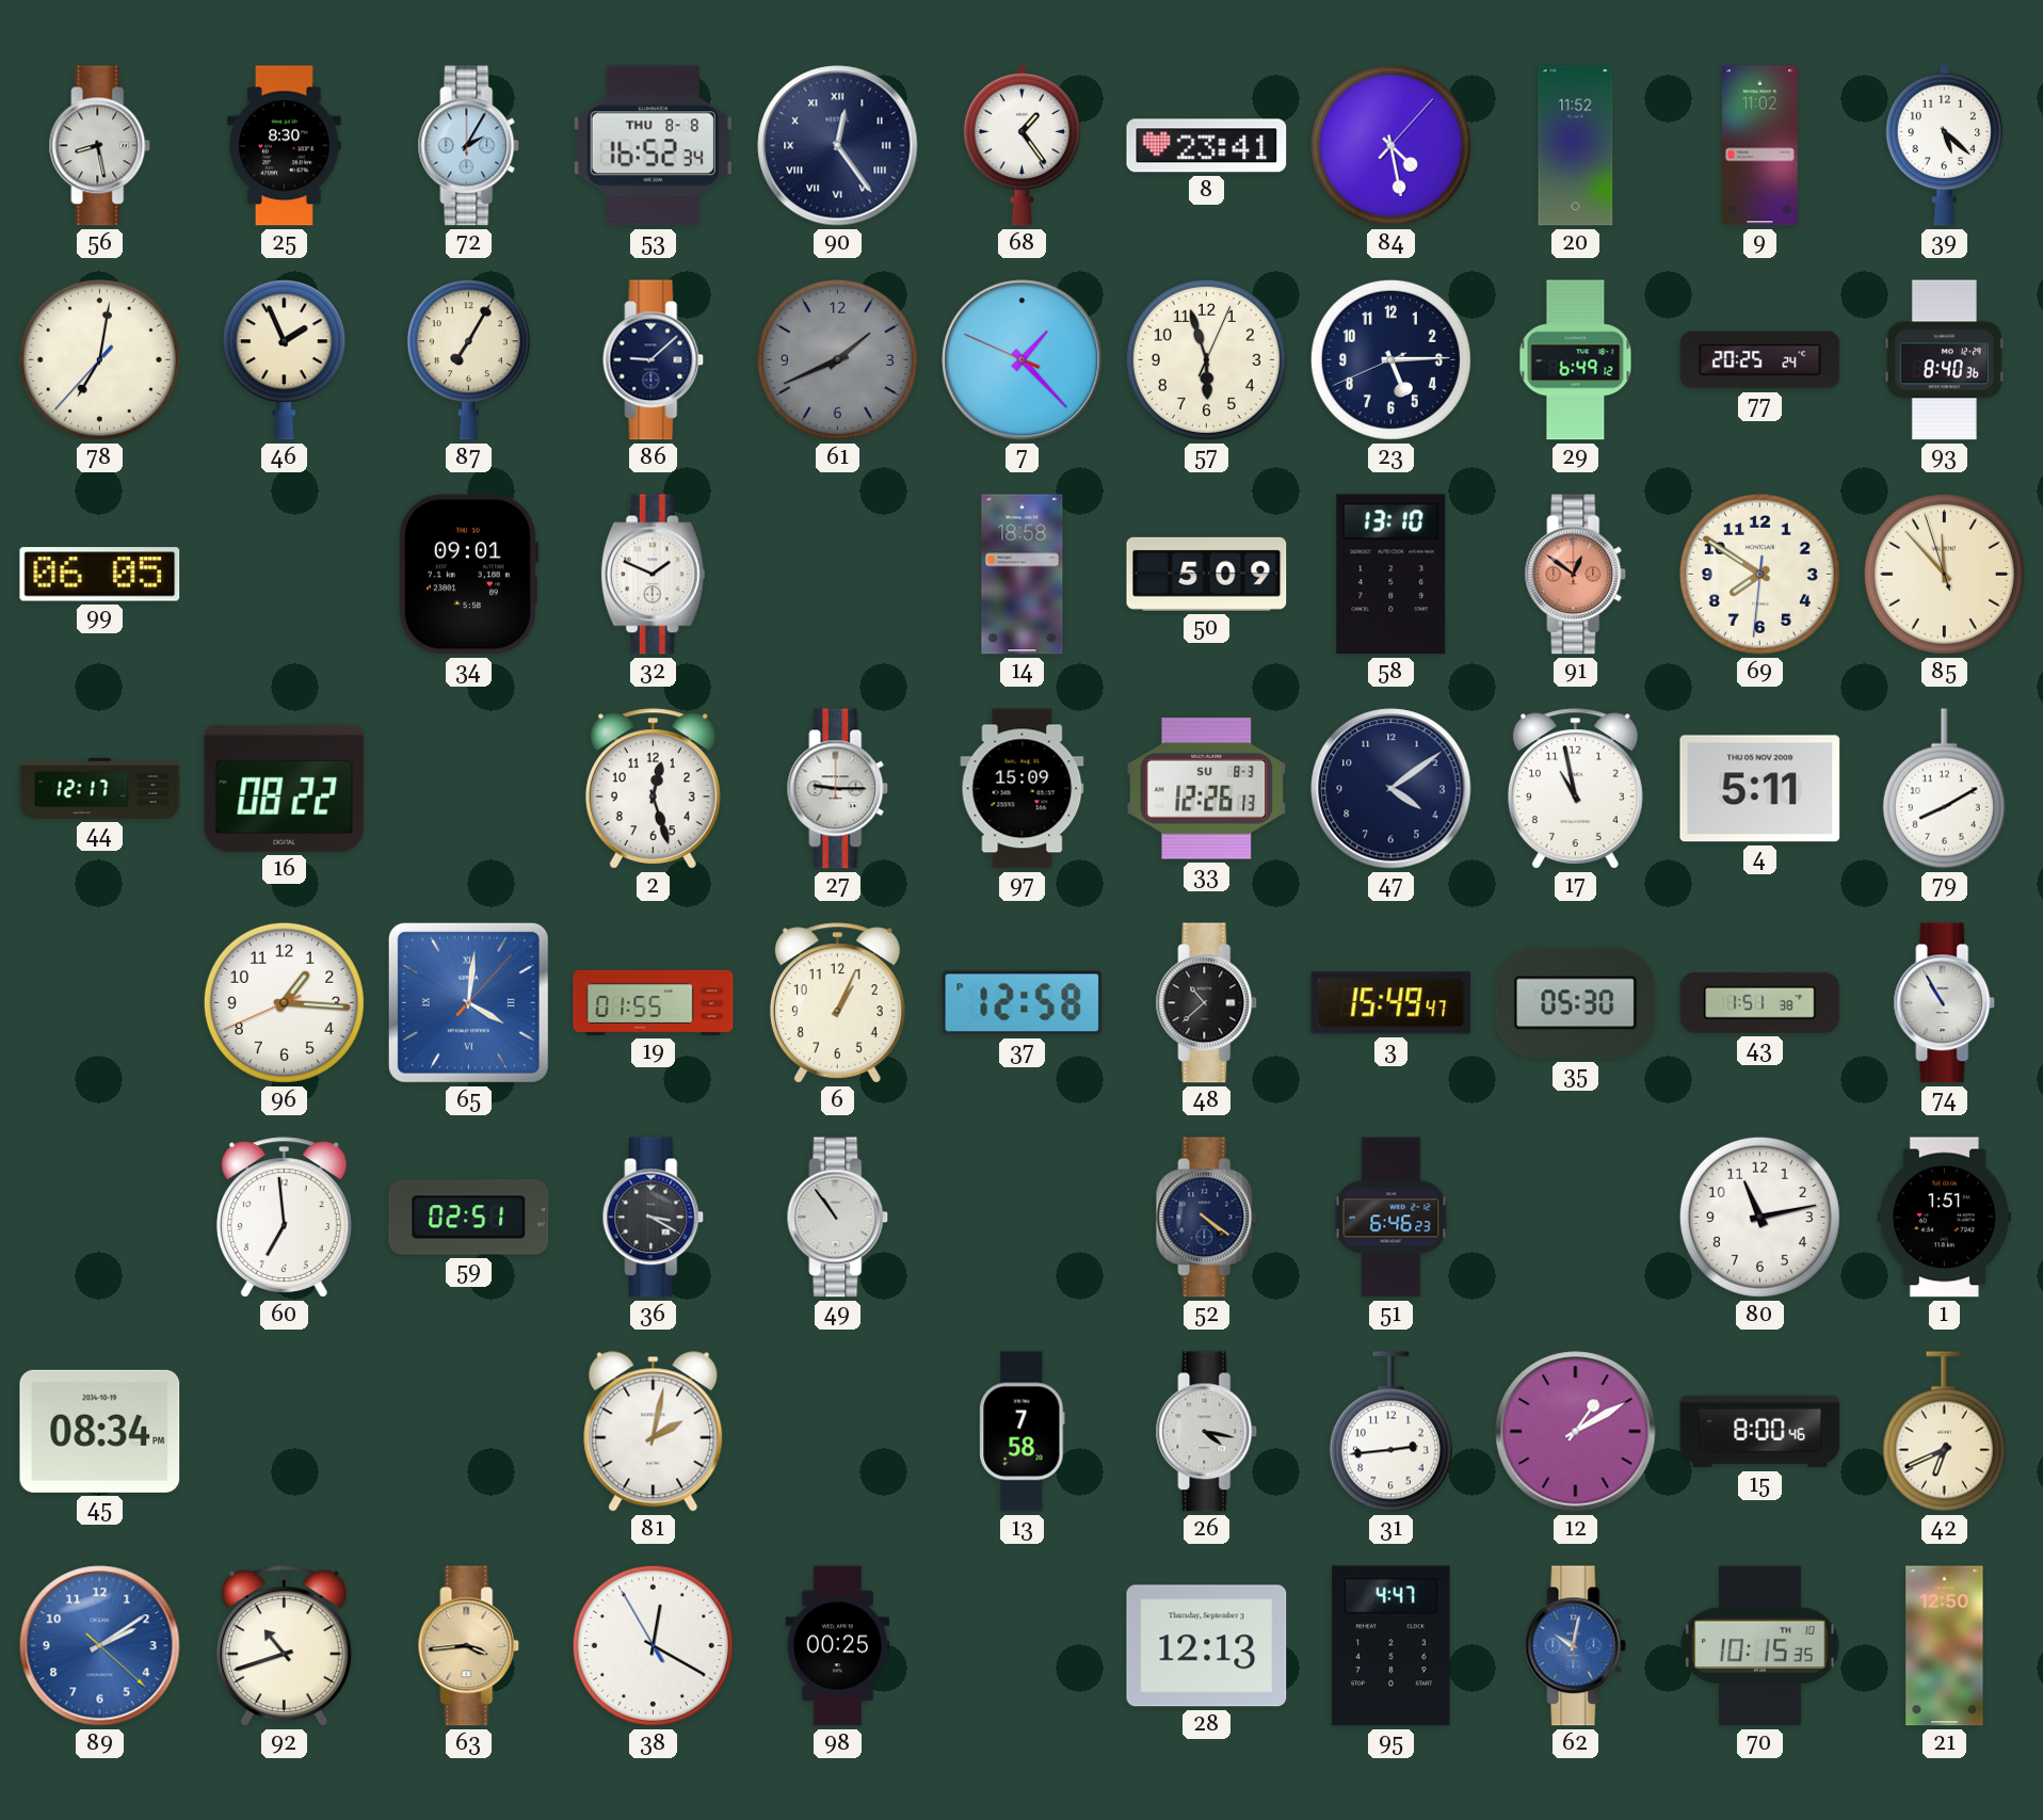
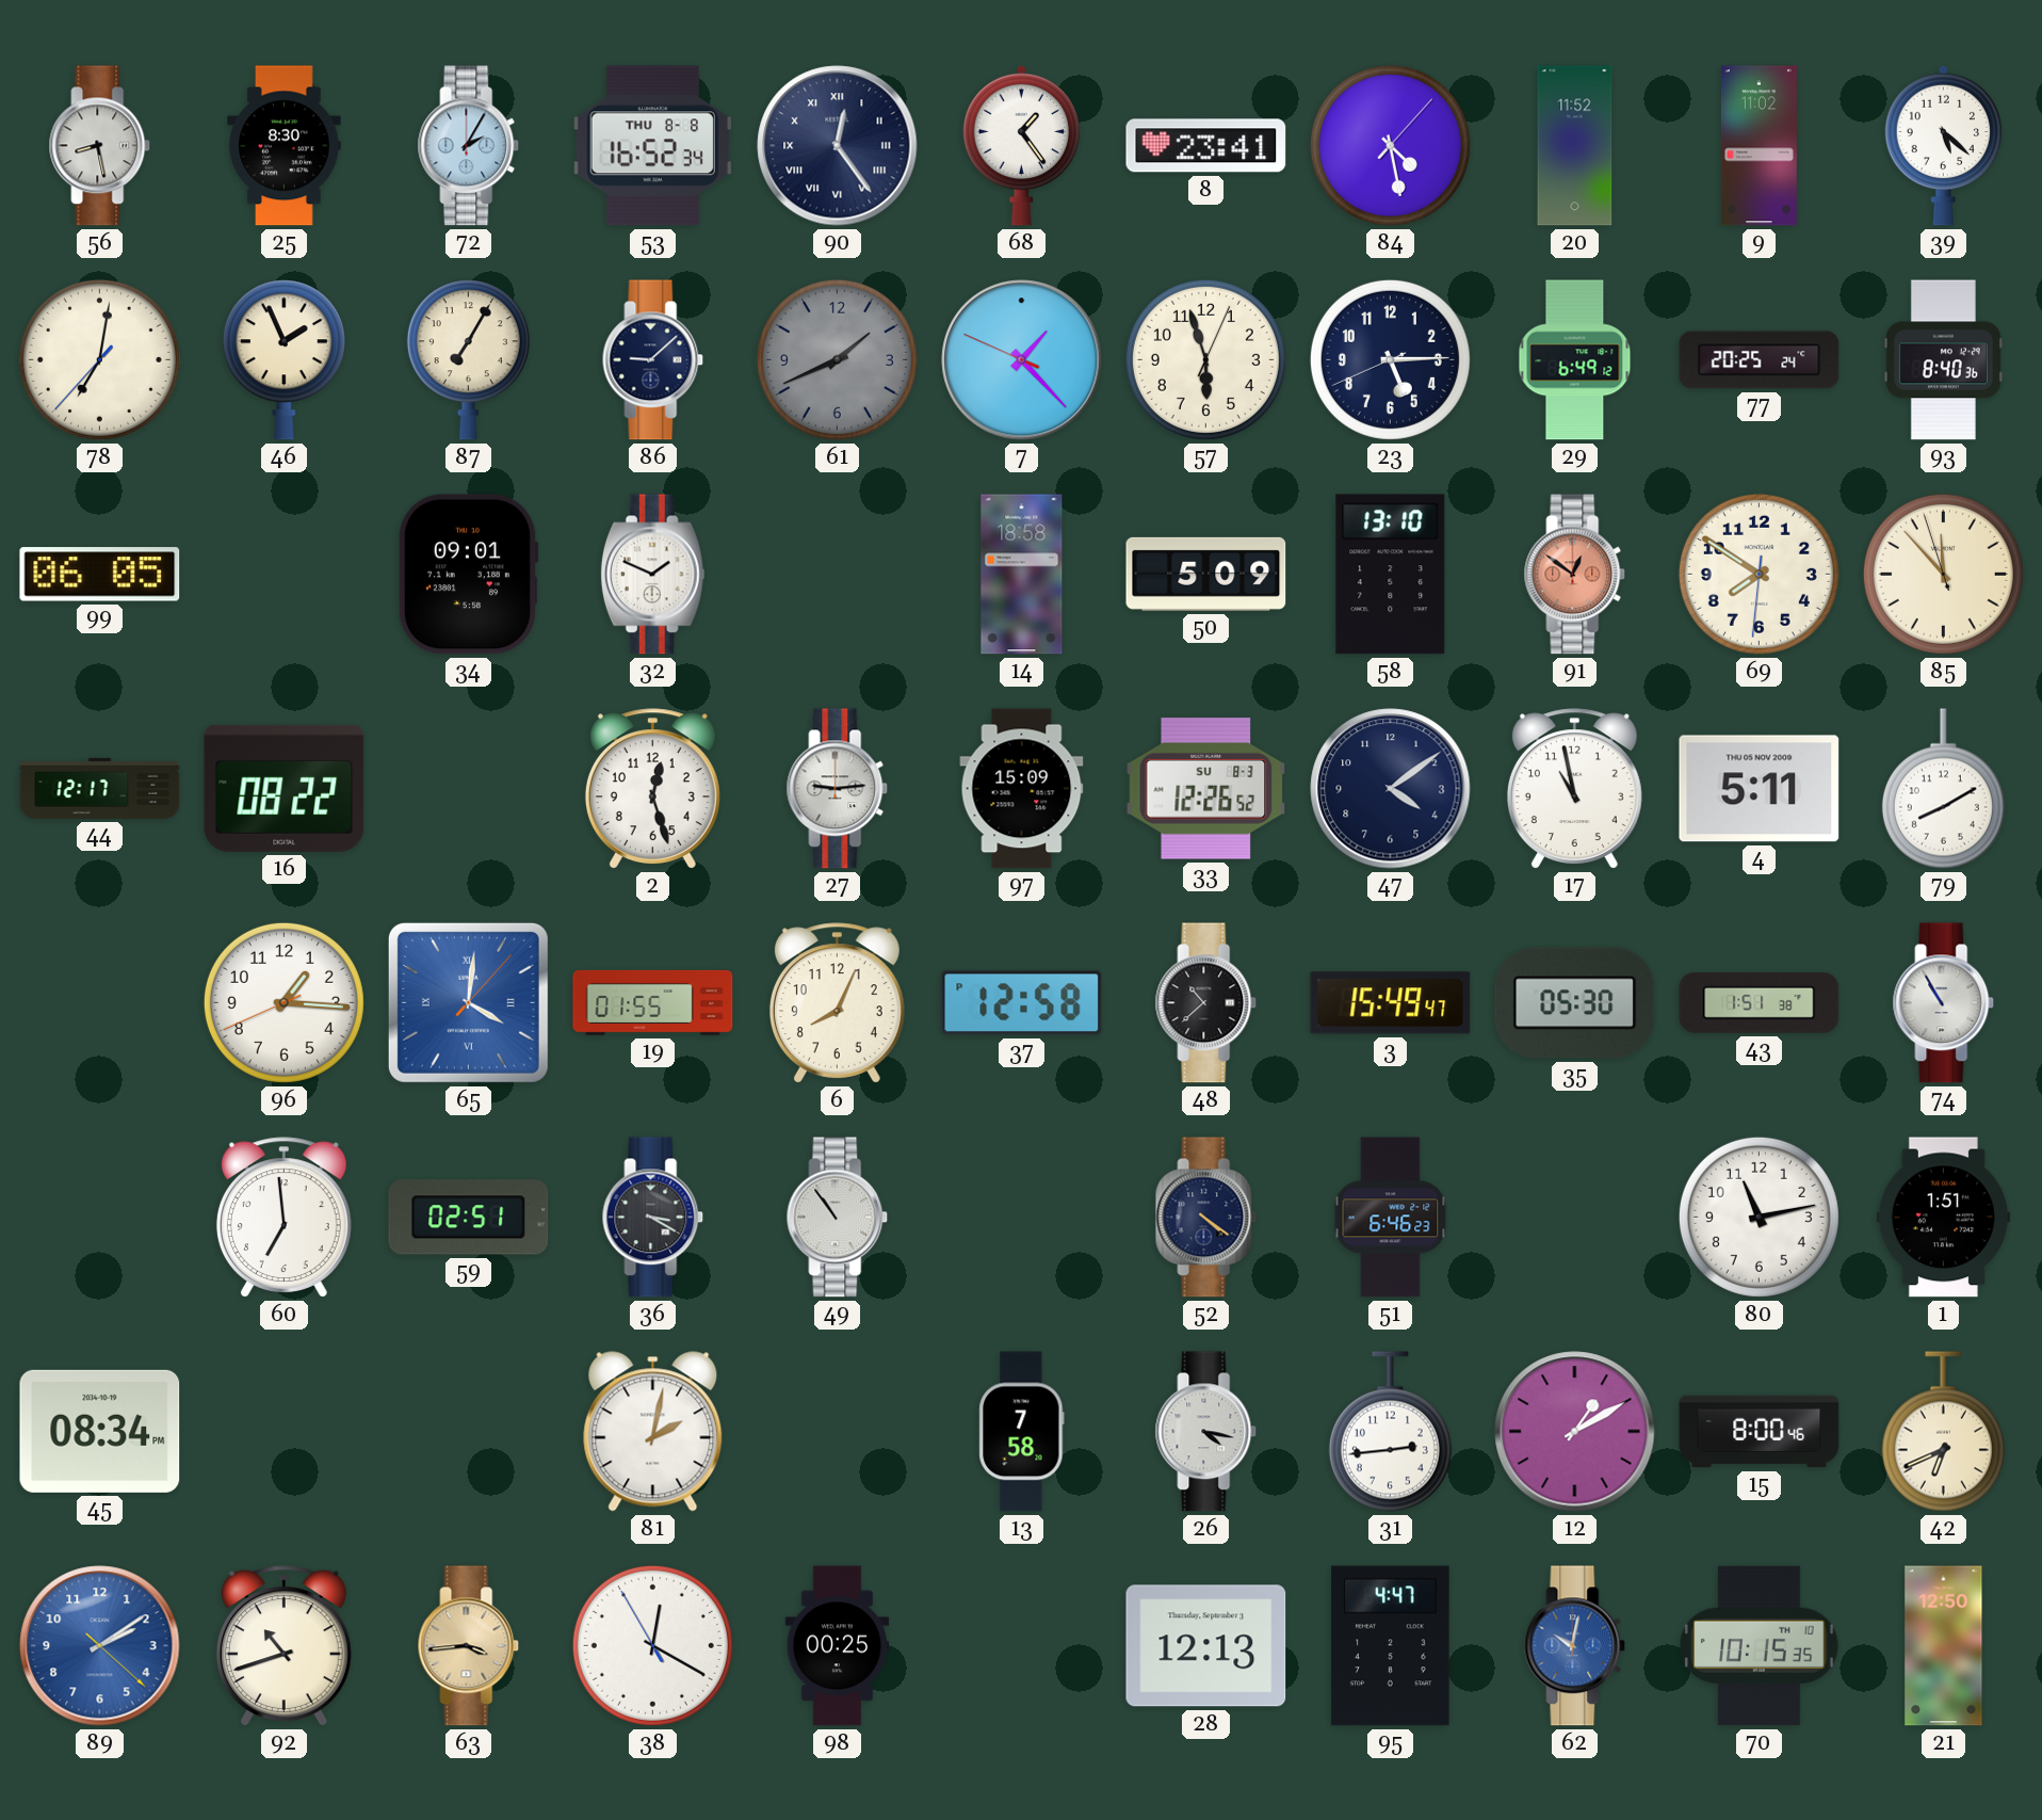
27: 9:15 -> 9:14
33: 12:26:13 -> 12:26:52
6: 1:04 -> 8:04
